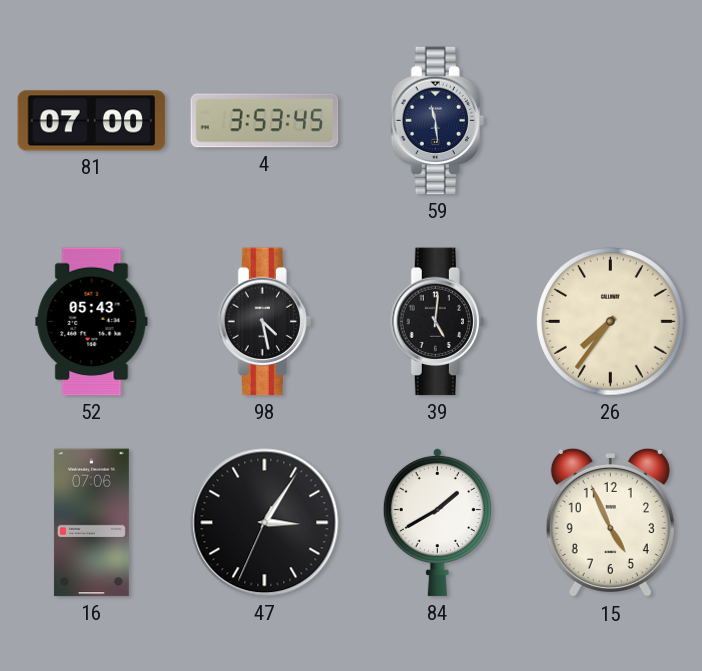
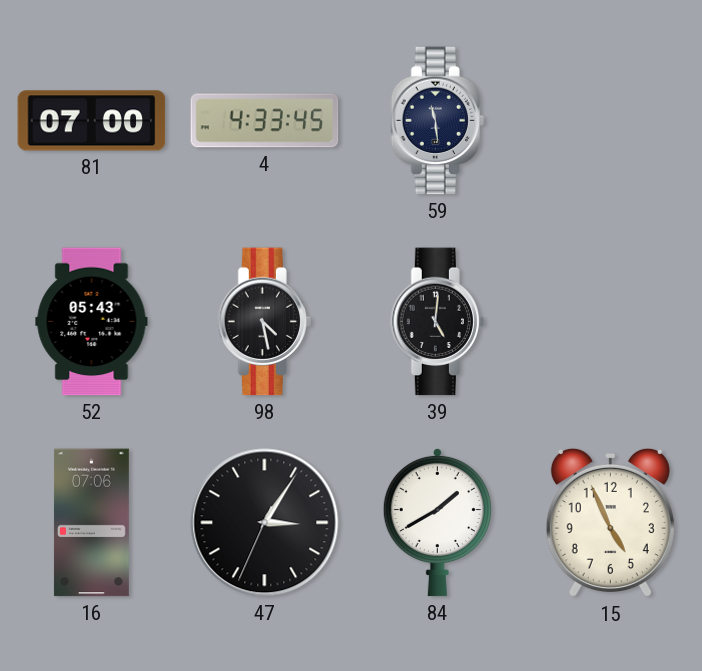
4: 3:53 -> 4:33
26: 7:36 -> none
